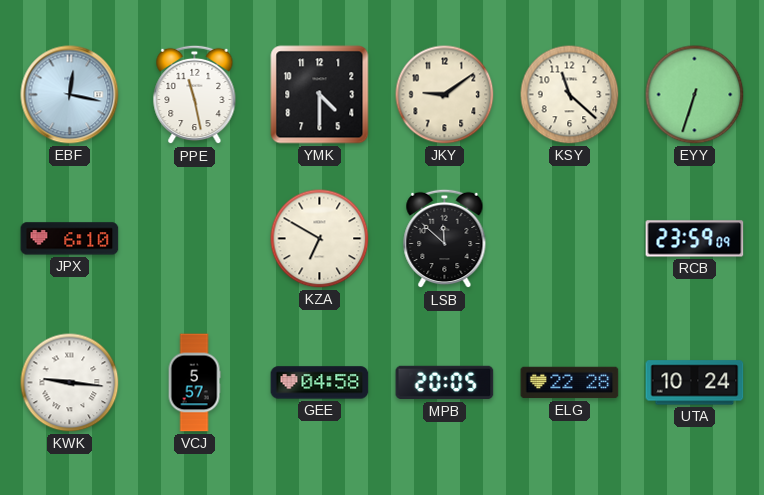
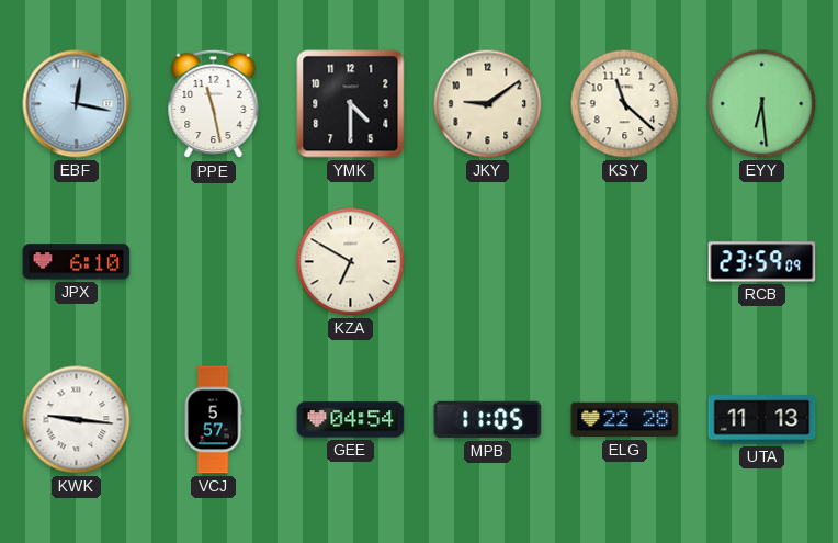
EYY: 6:33 -> 6:29
LSB: 11:52 -> none
GEE: 04:58 -> 04:54
MPB: 20:05 -> 11:05
UTA: 10:24 -> 11:13
